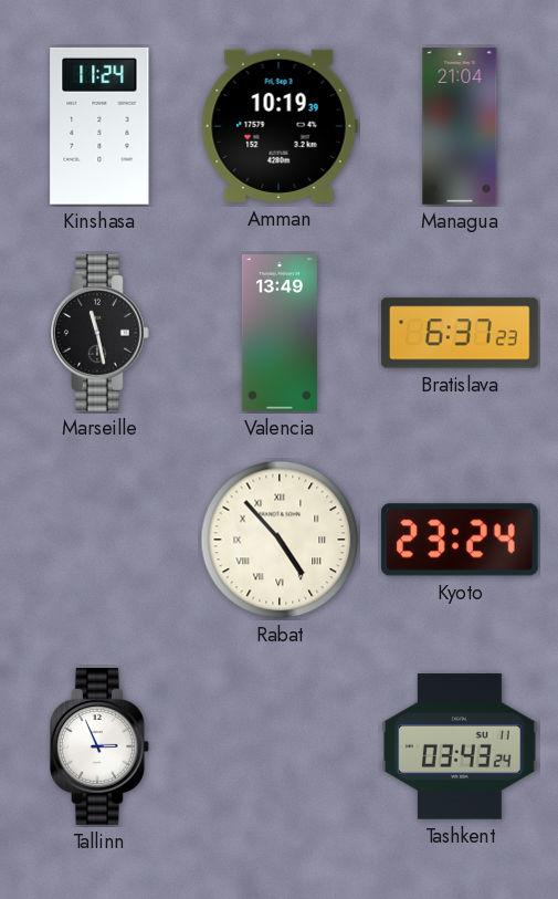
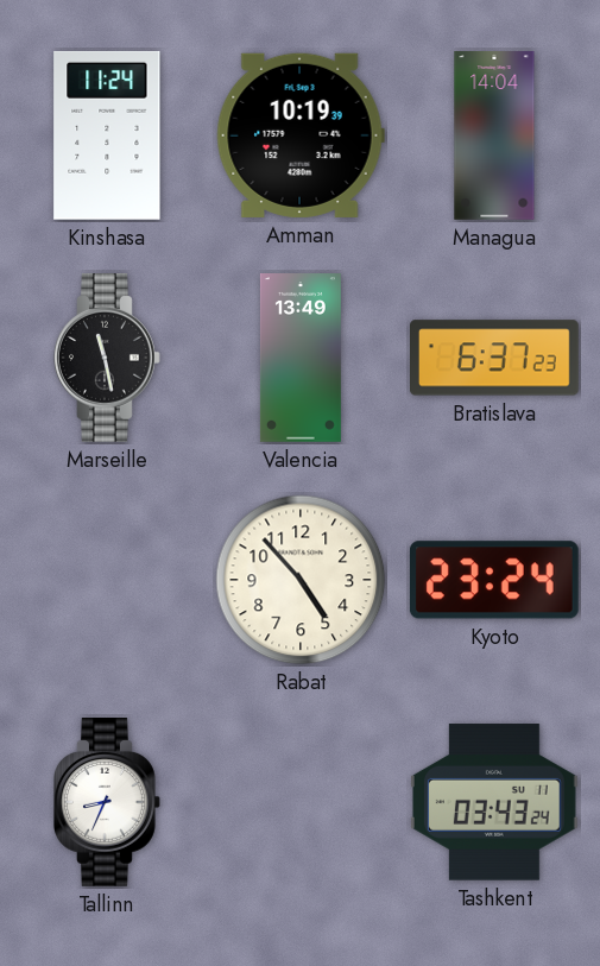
Managua: 21:04 -> 14:04
Rabat numerals: Roman -> Arabic
Tallinn: 2:56 -> 8:34
